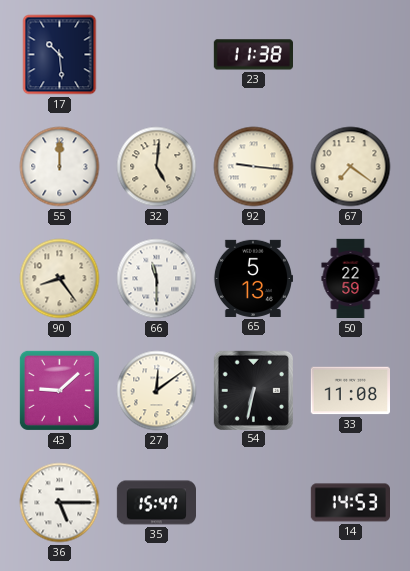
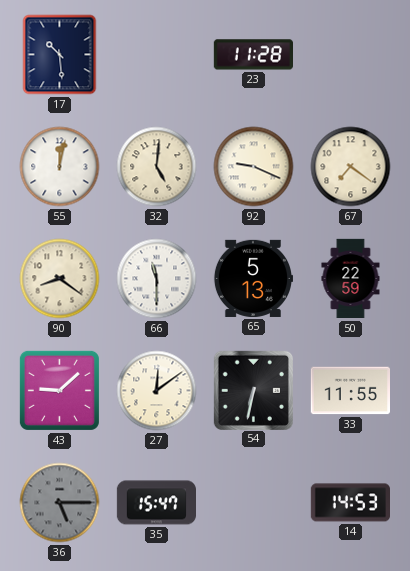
23: 11:38 -> 11:28
55: 12:00 -> 12:02
92: 9:16 -> 9:19
90: 8:24 -> 8:21
33: 11:08 -> 11:55
36 dial: white -> grey
